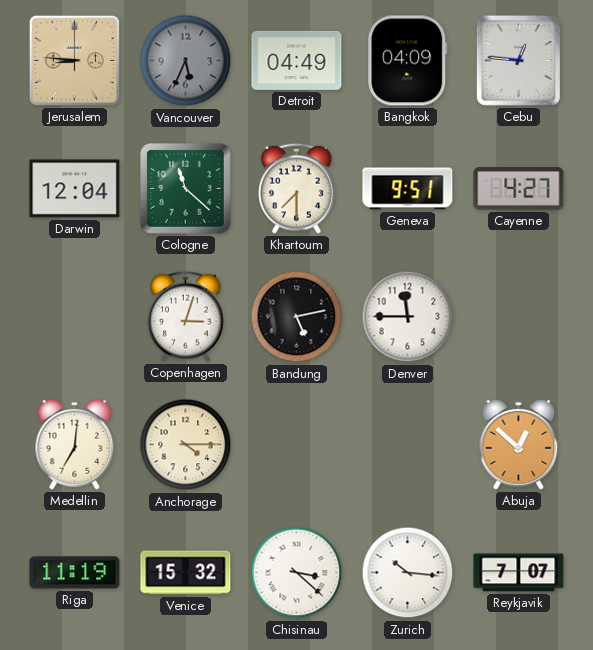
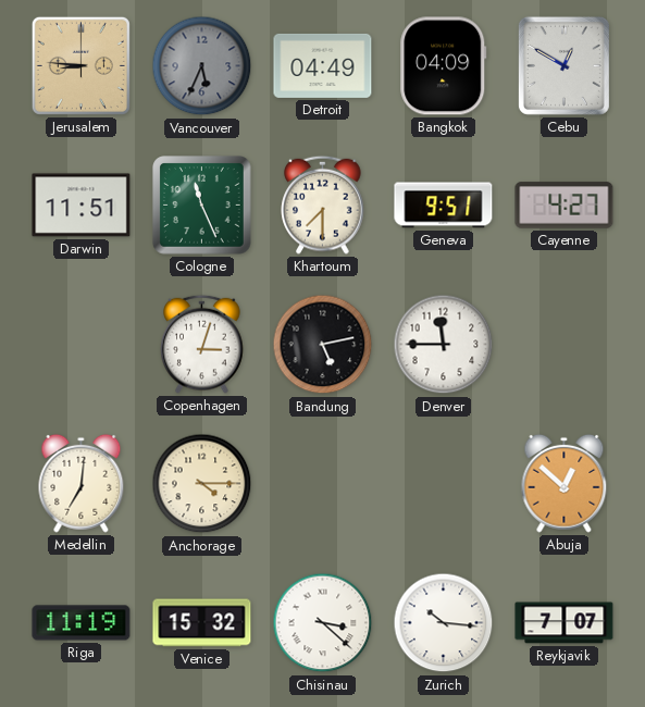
Cebu: 12:46 -> 12:50
Darwin: 12:04 -> 11:51
Cologne: 11:22 -> 11:26
